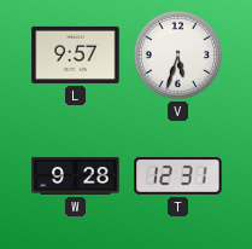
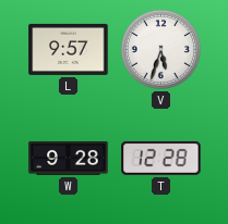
T: 12:31 -> 12:28
